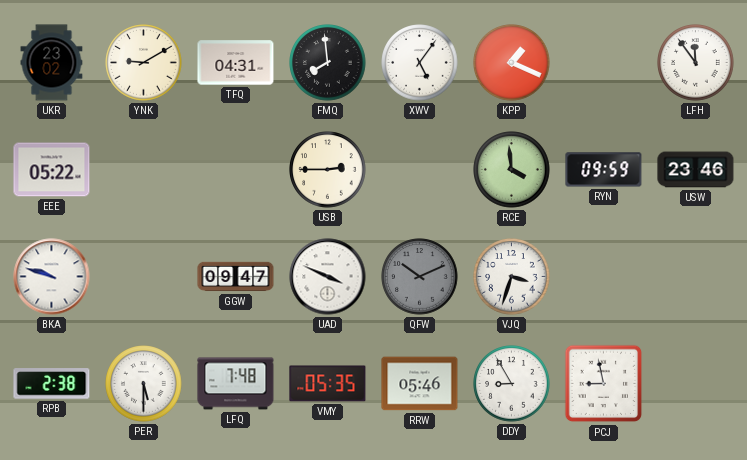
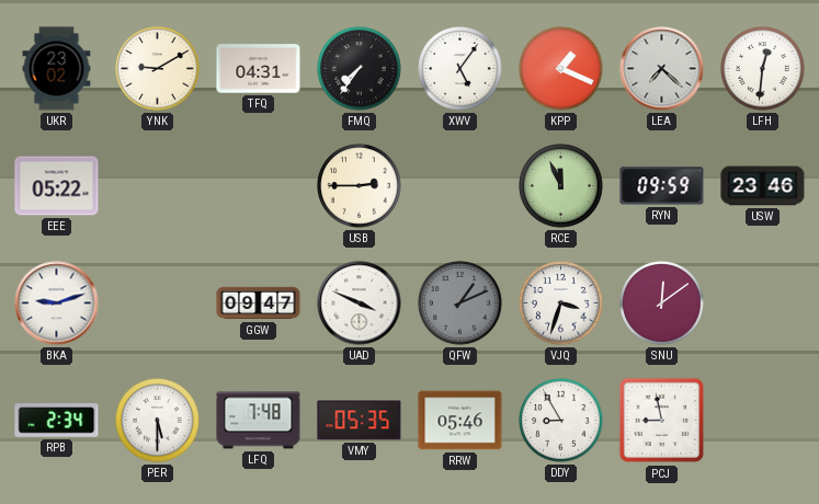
FMQ: 7:59 -> 7:36
LEA: none -> 7:22
LFH: 11:54 -> 12:31
RCE: 3:59 -> 11:56
BKA: 9:48 -> 9:12
QFW: 10:11 -> 1:11
SNU: none -> 12:09
RPB: 2:38 -> 2:34
